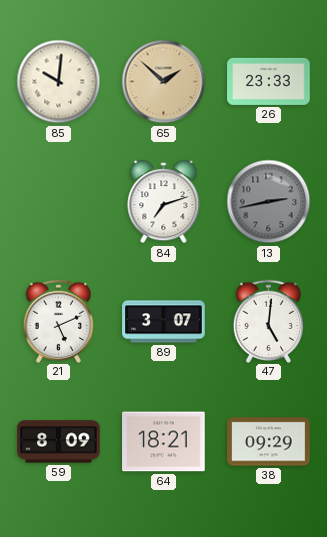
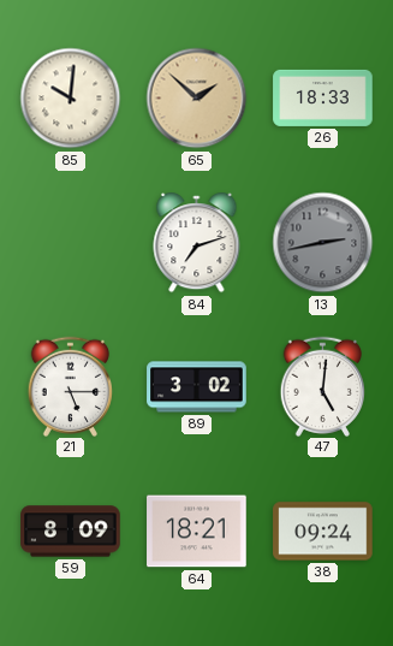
26: 23:33 -> 18:33
21: 5:11 -> 5:15
89: 3:07 -> 3:02
38: 09:29 -> 09:24
